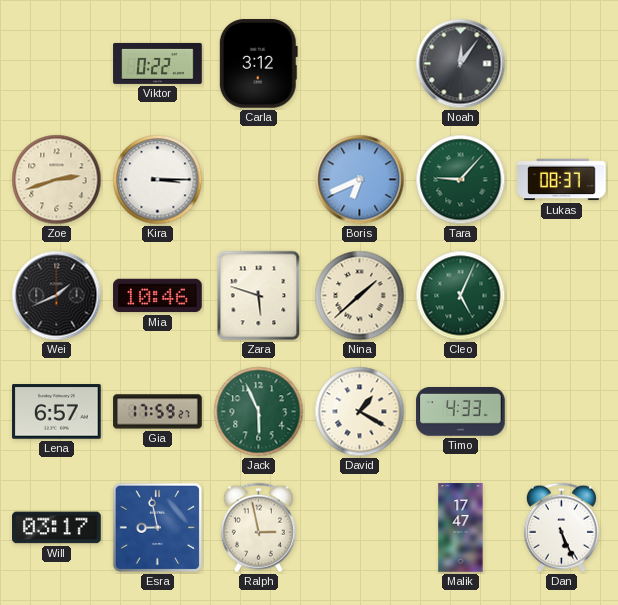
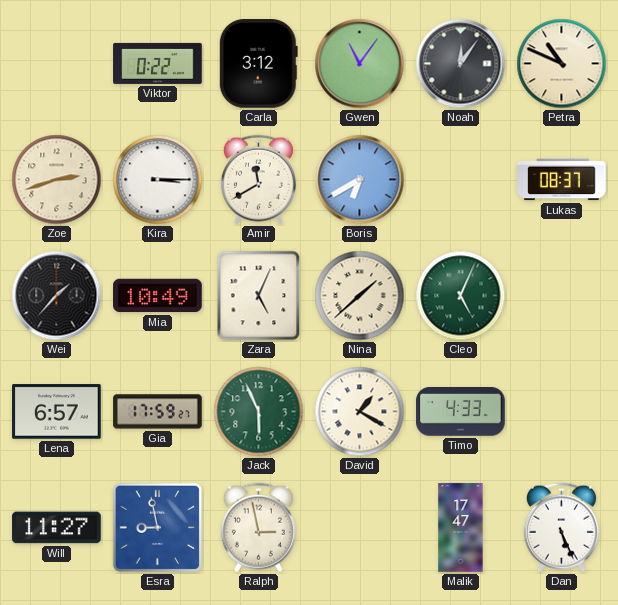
Gwen: none -> 11:06
Petra: none -> 10:49
Amir: none -> 11:40
Boris: 6:41 -> 6:40
Tara: 9:07 -> none
Wei: 1:41 -> 1:37
Mia: 10:46 -> 10:49
Zara: 5:48 -> 5:04
Will: 03:17 -> 11:27
